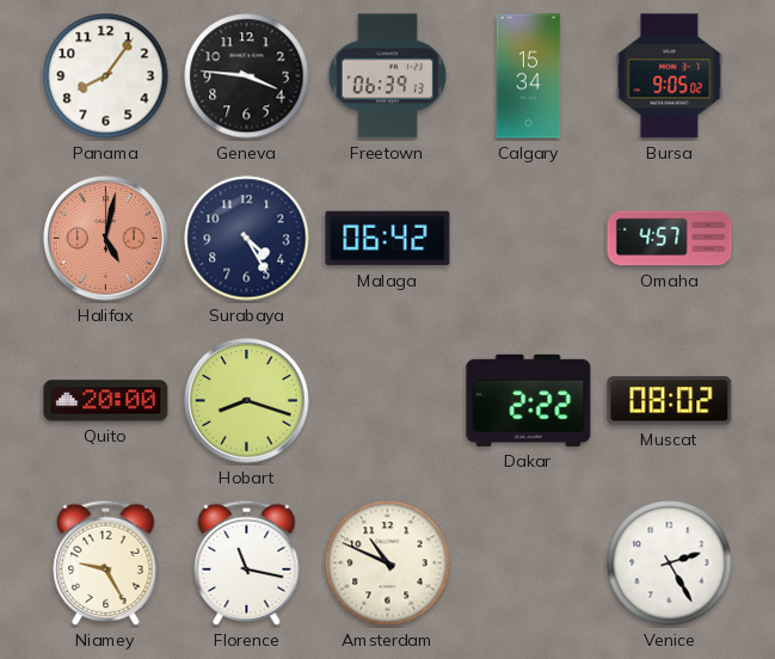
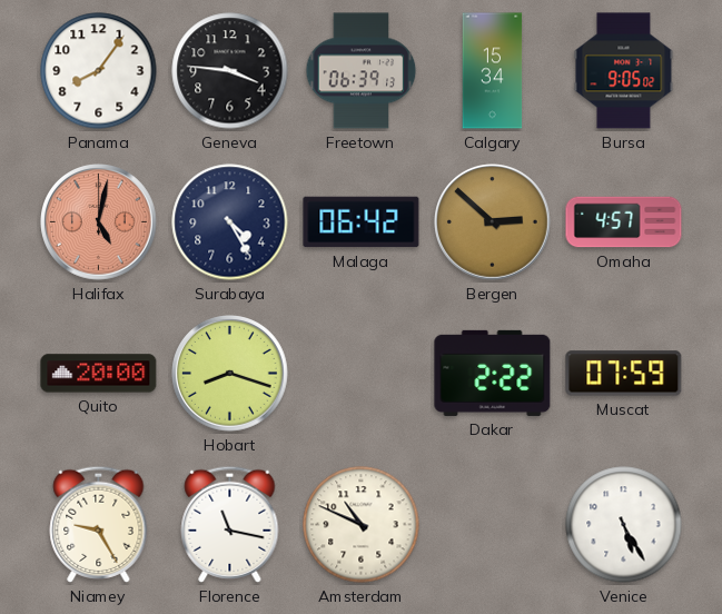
Bergen: none -> 2:52
Muscat: 08:02 -> 07:59
Venice: 2:25 -> 5:25
